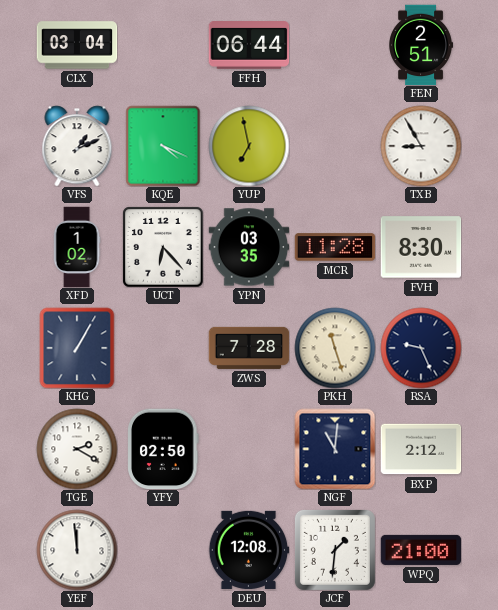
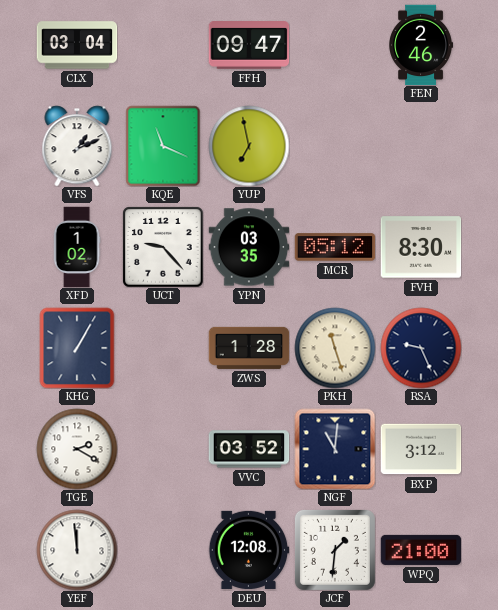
FFH: 06:44 -> 09:47
FEN: 2:51 -> 2:46
KQE: 4:19 -> 11:19
TXB: 8:55 -> none
UCT: 6:23 -> 9:23
MCR: 11:28 -> 05:12
ZWS: 7:28 -> 1:28
YFY: 02:50 -> none
VVC: none -> 03:52
BXP: 2:12 -> 3:12
